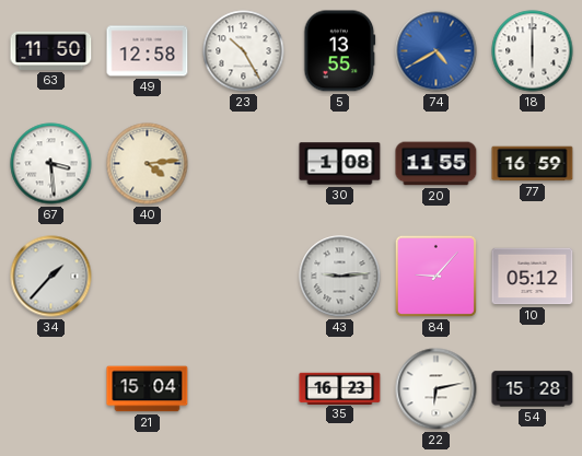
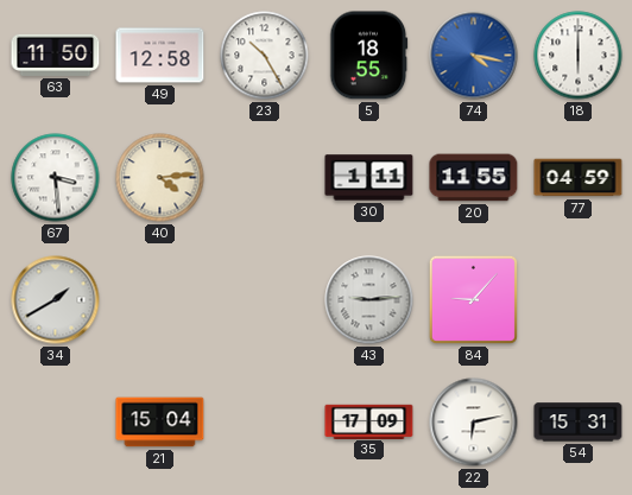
5: 13:55 -> 18:55
74: 4:40 -> 4:17
30: 1:08 -> 1:11
77: 16:59 -> 04:59
34: 1:37 -> 1:40
10: 05:12 -> none
35: 16:23 -> 17:09
54: 15:28 -> 15:31
